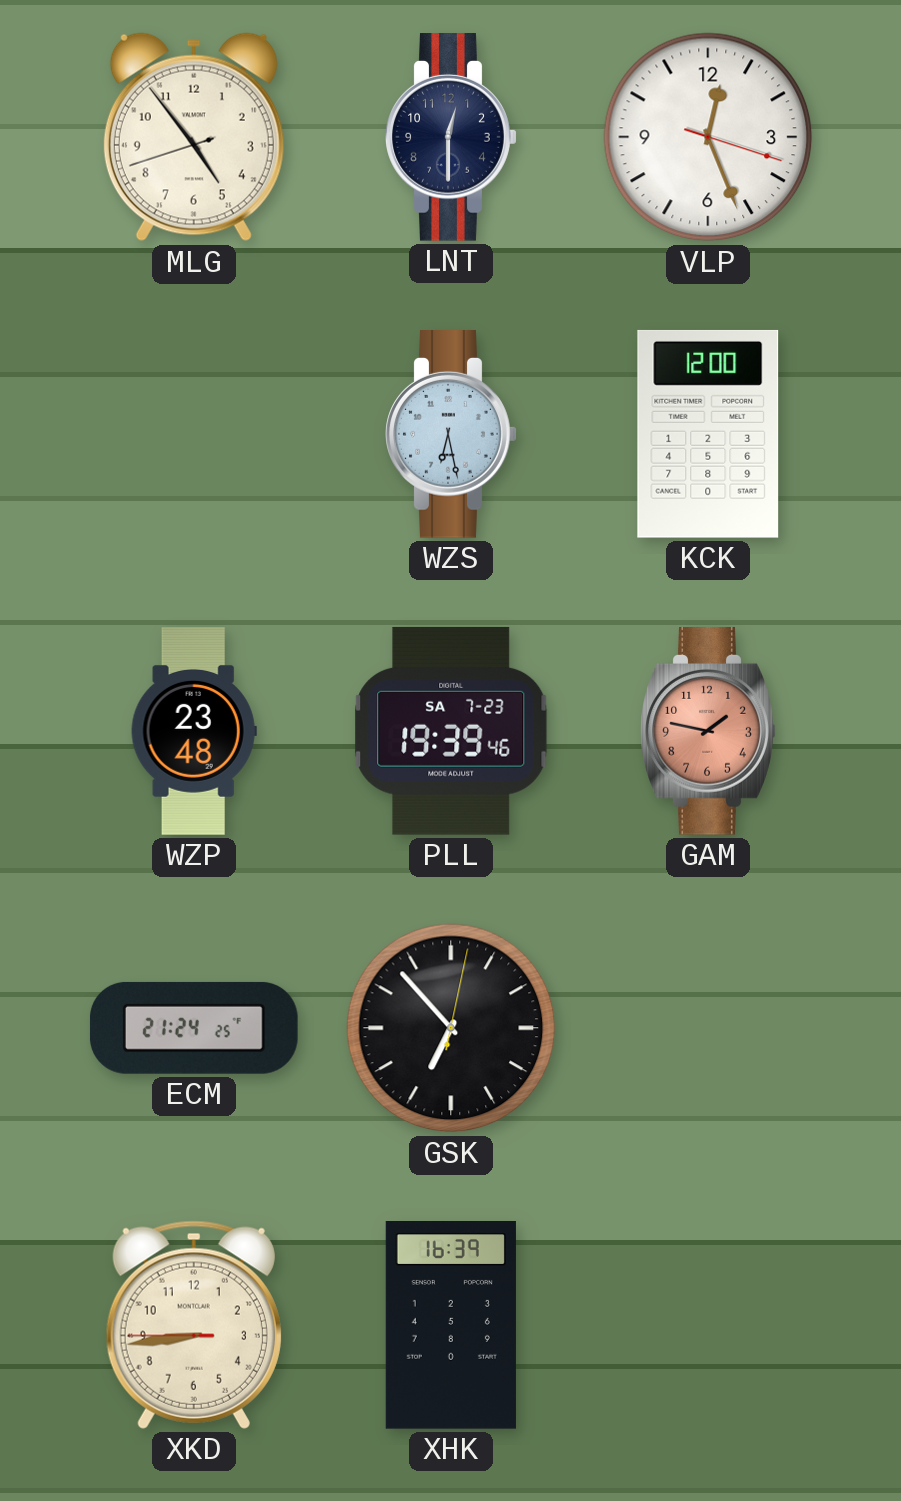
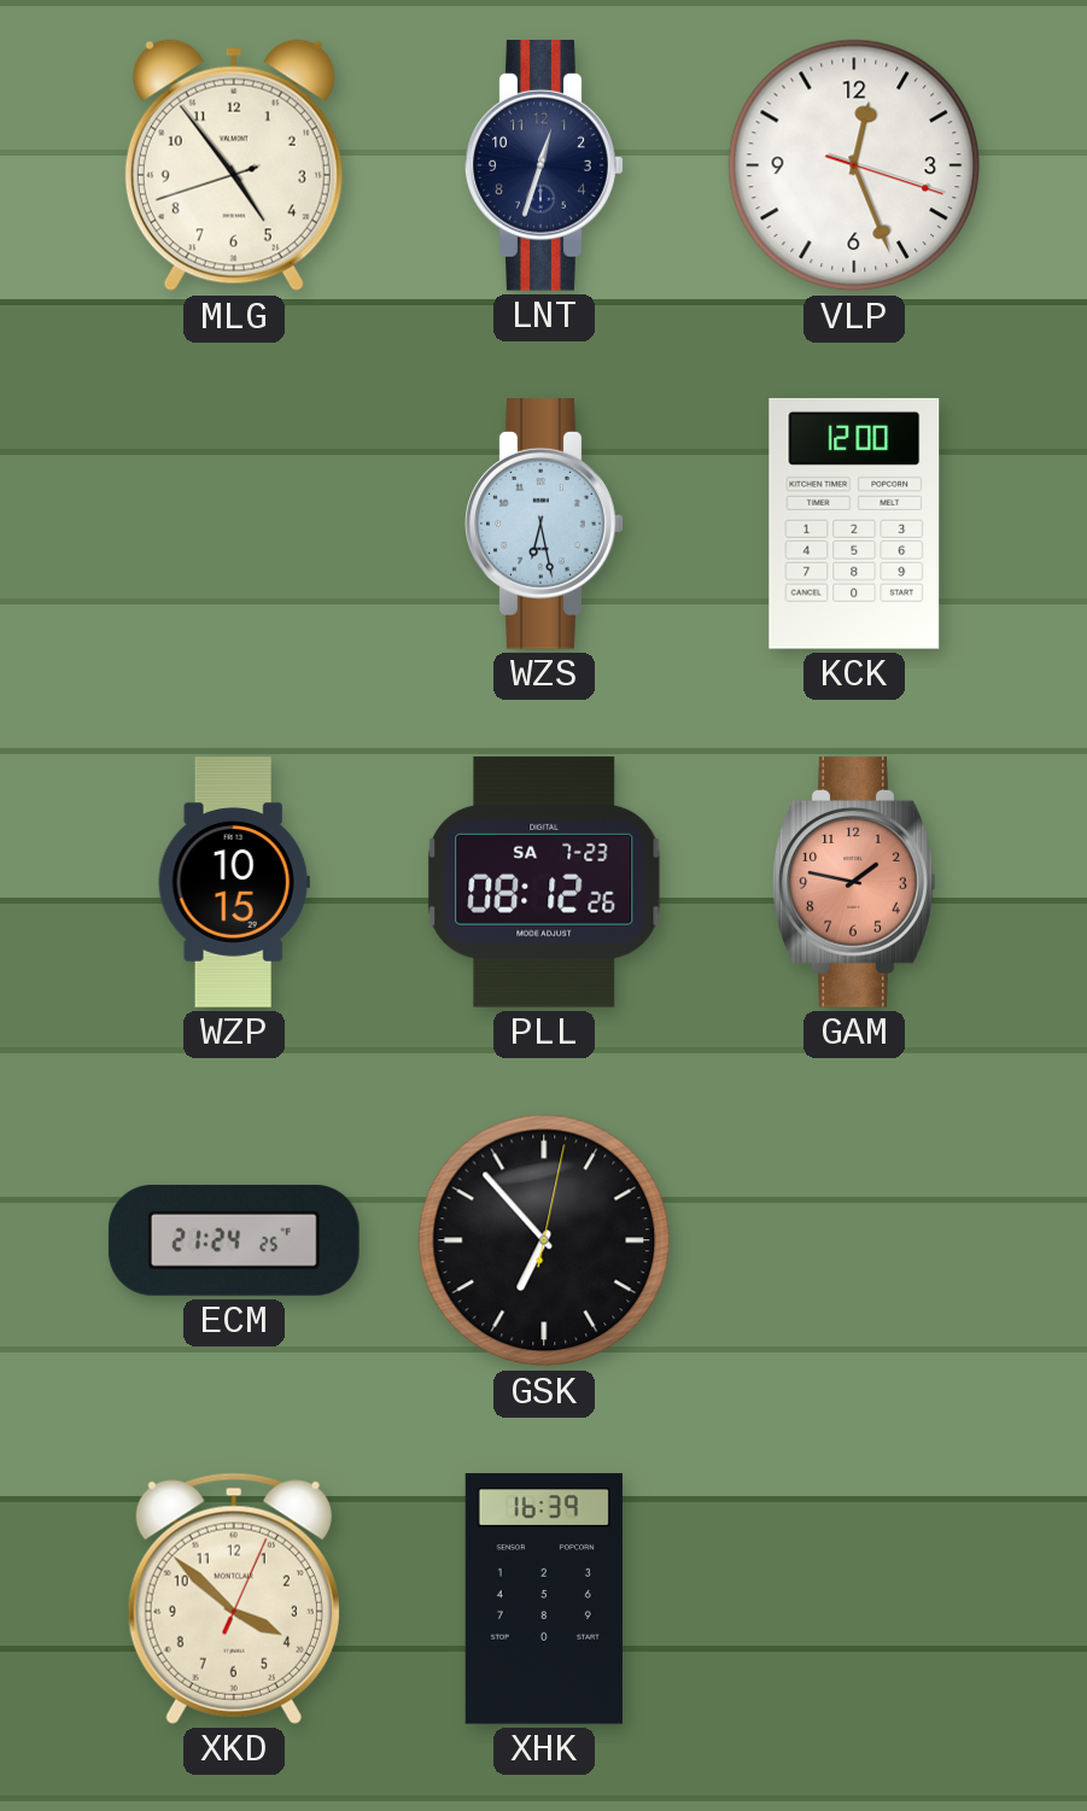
LNT: 12:30 -> 12:33
WZP: 23:48 -> 10:15
PLL: 19:39 -> 08:12
XKD: 8:43 -> 3:52
